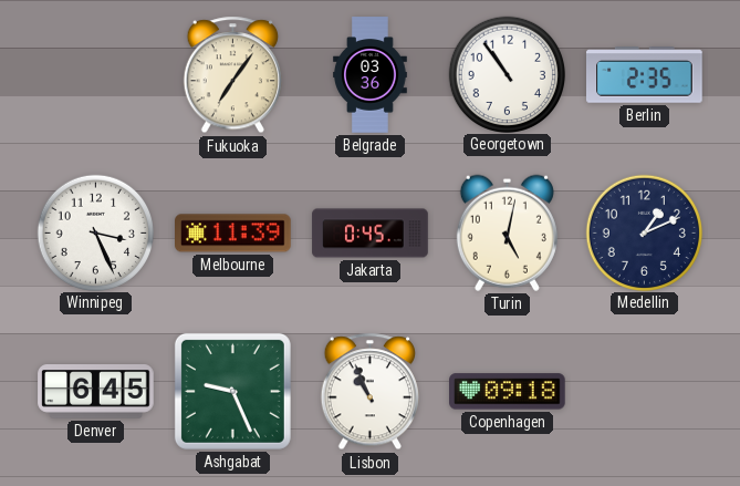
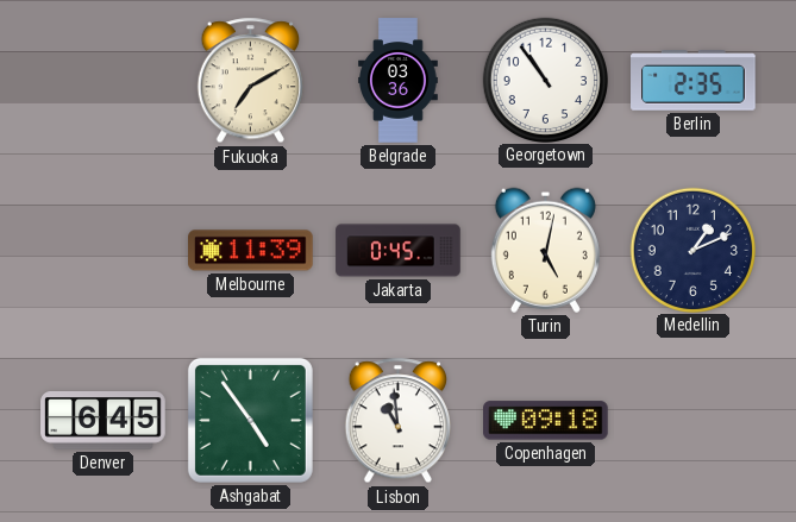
Fukuoka: 7:06 -> 7:10
Winnipeg: 3:26 -> none
Ashgabat: 9:26 -> 4:54
Lisbon: 10:56 -> 10:59
